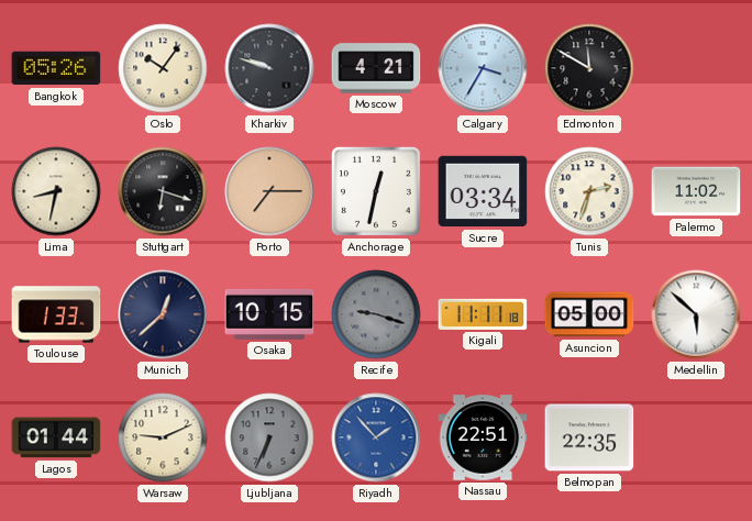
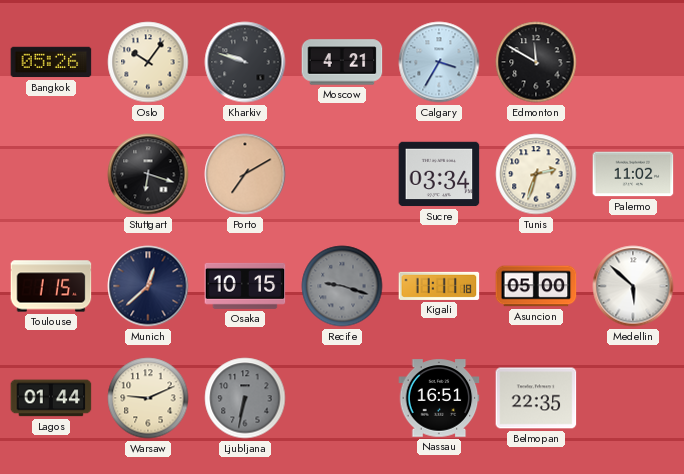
Lima: 8:32 -> none
Porto: 7:15 -> 7:10
Anchorage: 12:32 -> none
Toulouse: 1:33 -> 1:15
Ljubljana: 6:34 -> 6:32
Riyadh: 1:53 -> none
Nassau: 22:51 -> 16:51
